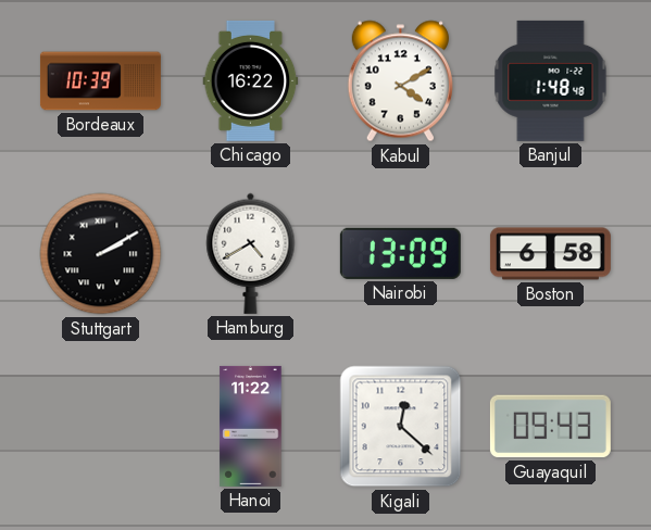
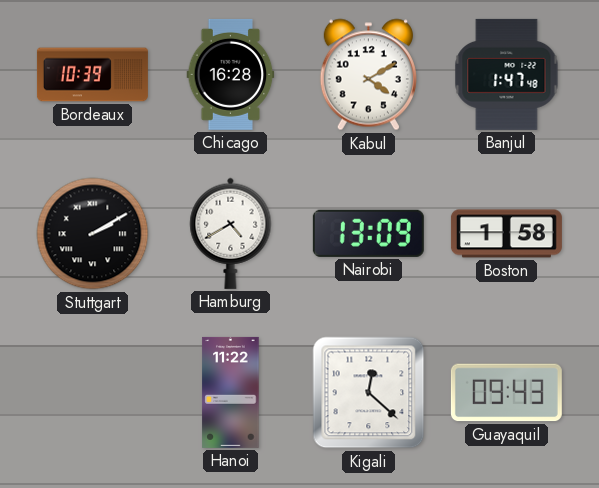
Chicago: 16:22 -> 16:28
Banjul: 1:48 -> 1:47
Boston: 6:58 -> 1:58
